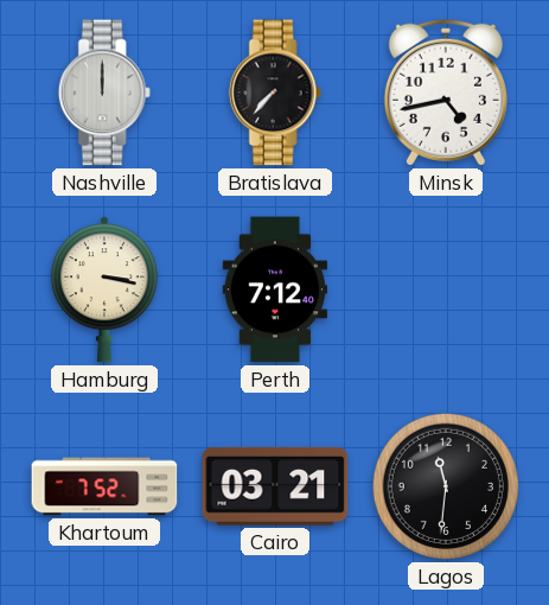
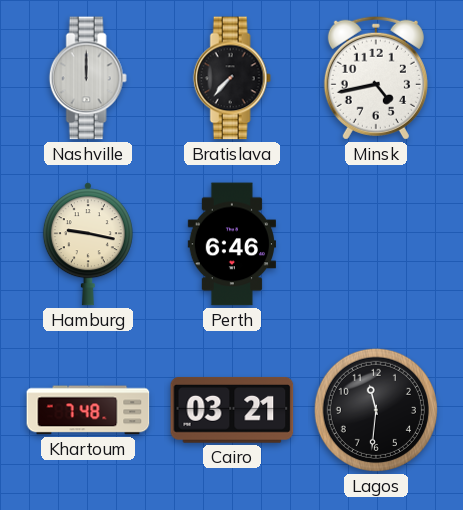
Hamburg: 3:17 -> 9:17
Perth: 7:12 -> 6:46
Khartoum: 7:52 -> 7:48
